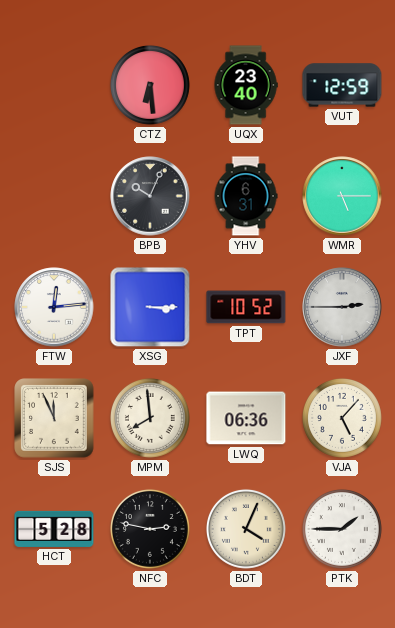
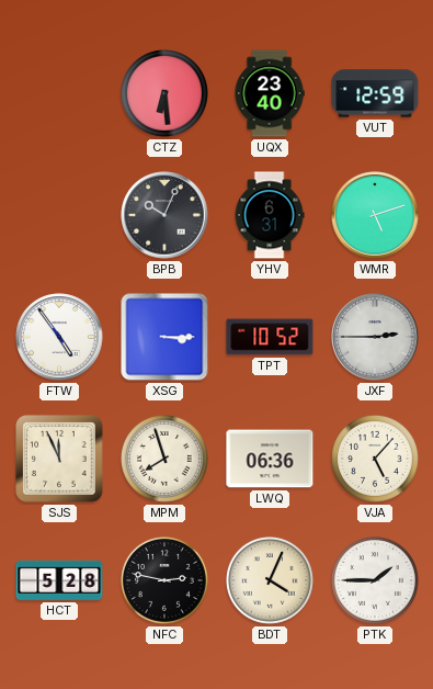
WMR: 5:15 -> 5:12
FTW: 12:14 -> 4:54
MPM: 7:59 -> 7:57
